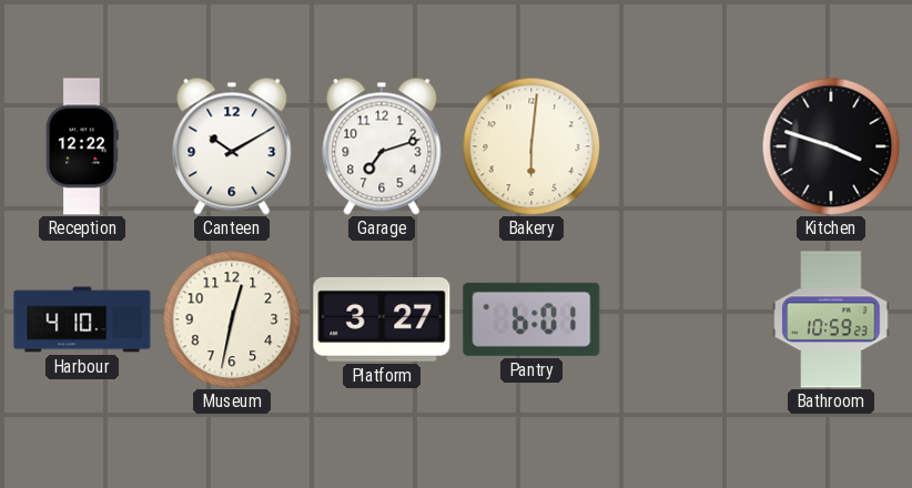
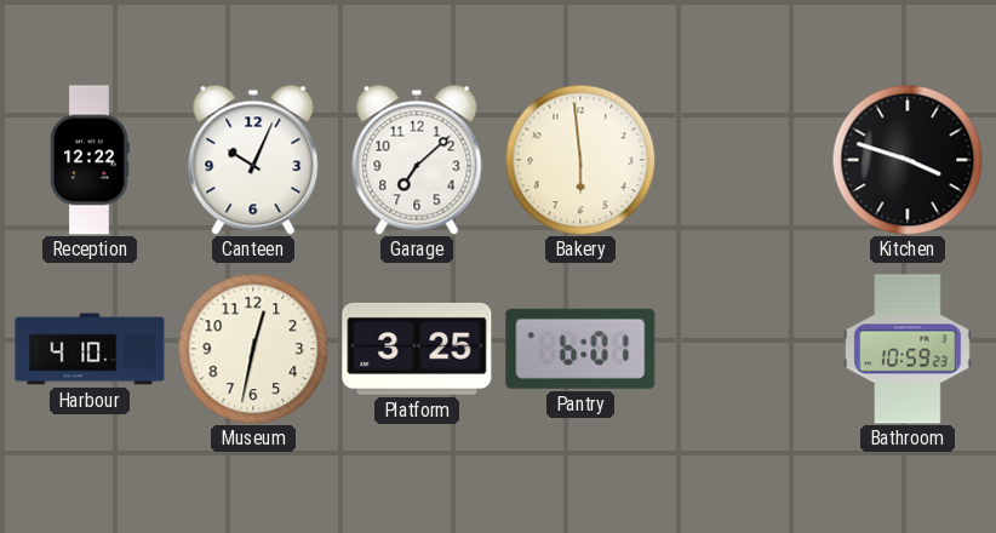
Canteen: 10:10 -> 10:04
Garage: 7:12 -> 7:08
Bakery: 6:01 -> 5:59
Platform: 3:27 -> 3:25
